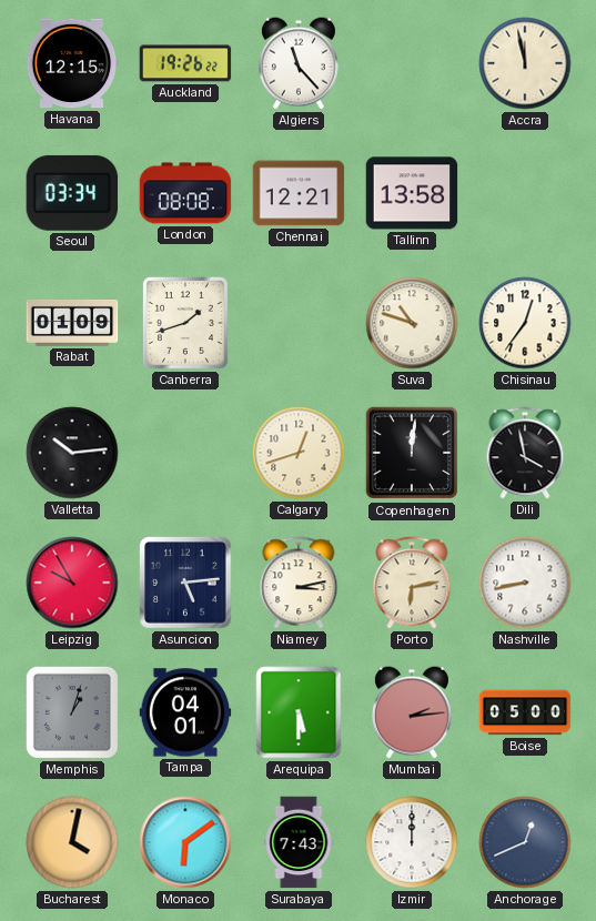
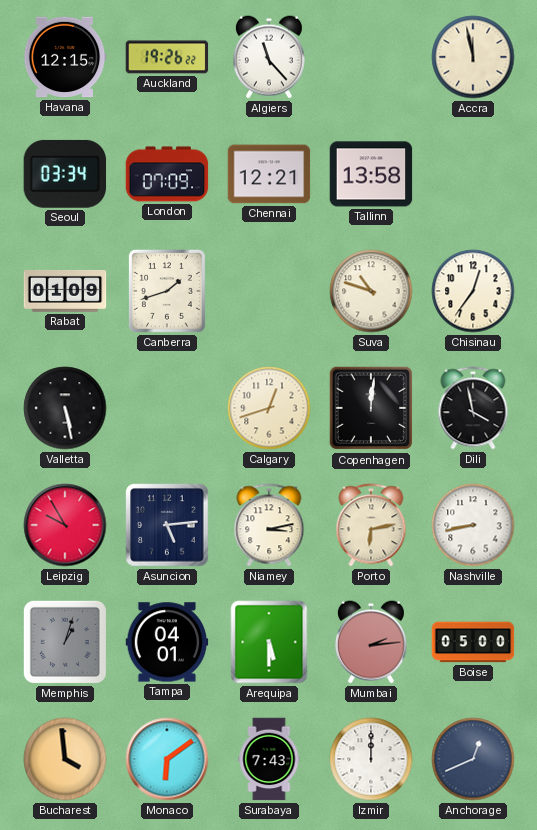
London: 08:08 -> 07:09
Valletta: 10:14 -> 5:28
Bucharest: 4:02 -> 3:59
